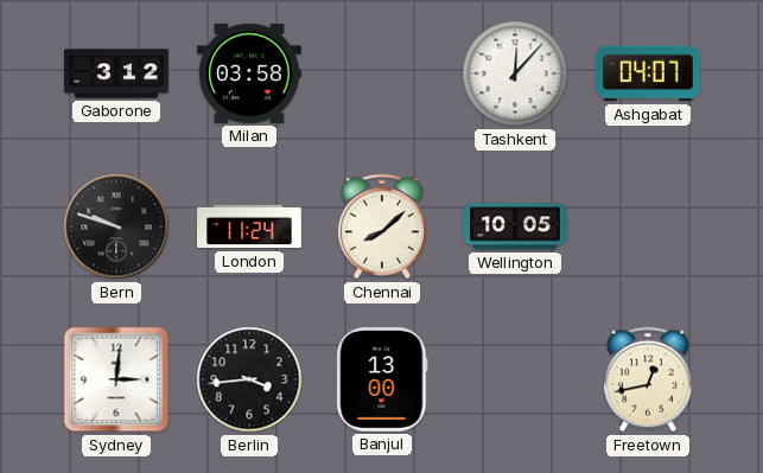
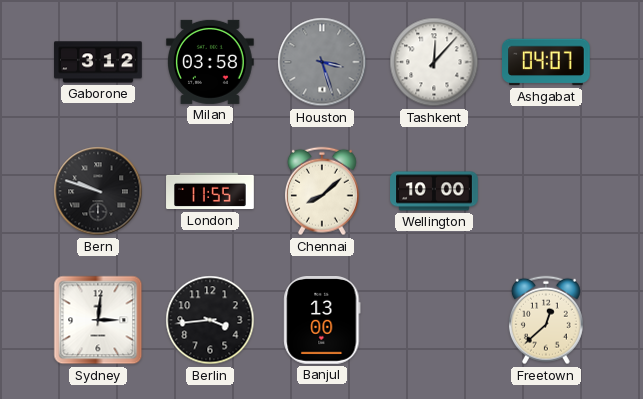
Houston: none -> 3:27
London: 11:24 -> 11:55
Wellington: 10:05 -> 10:00
Freetown: 12:43 -> 12:38
